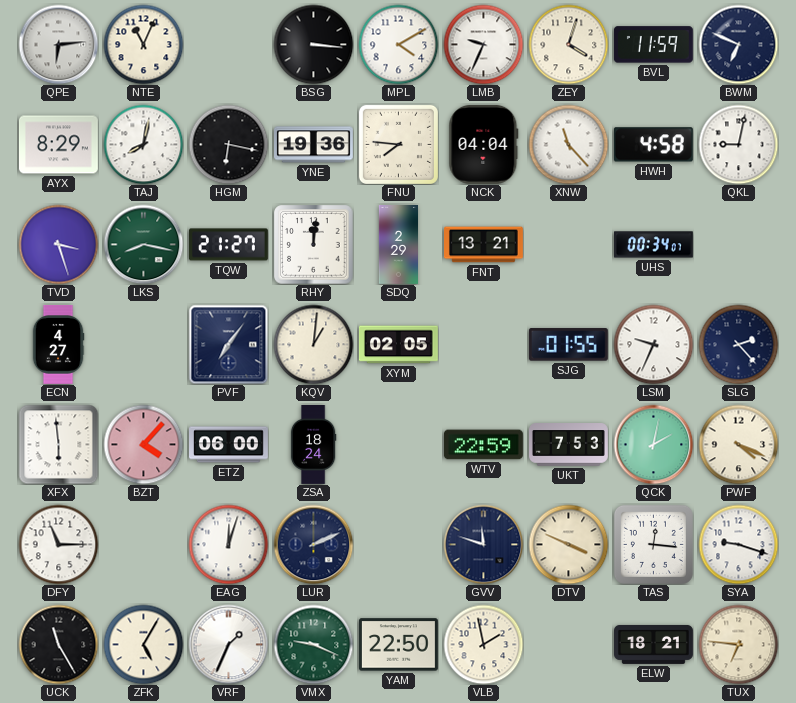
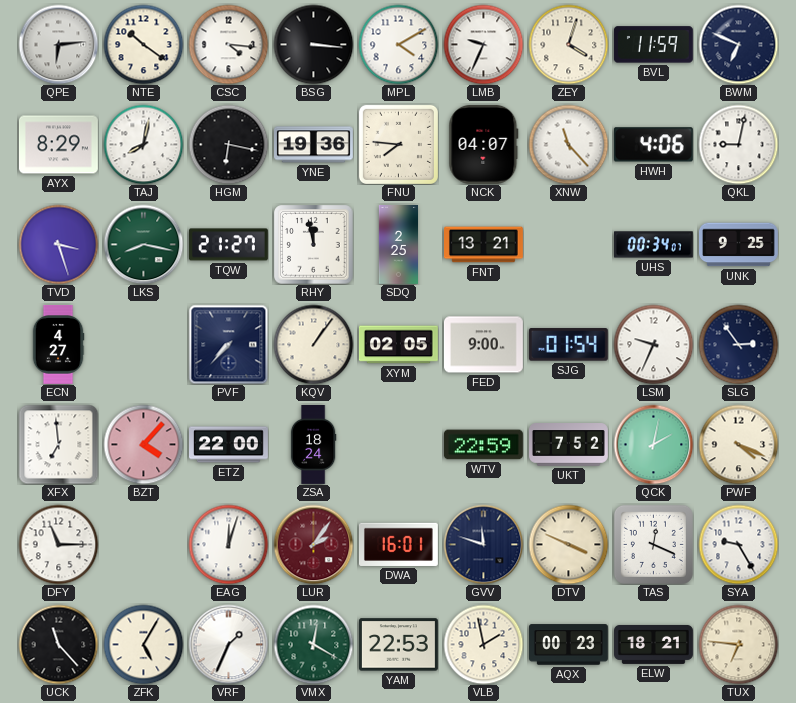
NTE: 11:04 -> 10:21
CSC: none -> 4:16
NCK: 04:04 -> 04:07
HWH: 4:58 -> 4:06
RHY: 12:01 -> 11:58
SDQ: 2:29 -> 2:25
UNK: none -> 9:25
PVF: 7:06 -> 7:37
KQV: 1:01 -> 1:06
FED: none -> 9:00
SJG: 01:55 -> 01:54
SLG: 2:23 -> 2:54
XFX: 5:59 -> 6:59
ETZ: 06:00 -> 22:00
UKT: 7:53 -> 7:52
LUR: 2:11 -> 2:06
LUR dial: navy -> burgundy
DWA: none -> 16:01
TAS: 12:16 -> 12:19
SYA: 9:18 -> 9:25
UCK: 11:25 -> 11:23
VMX: 9:19 -> 12:20
YAM: 22:50 -> 22:53
AQX: none -> 00:23
